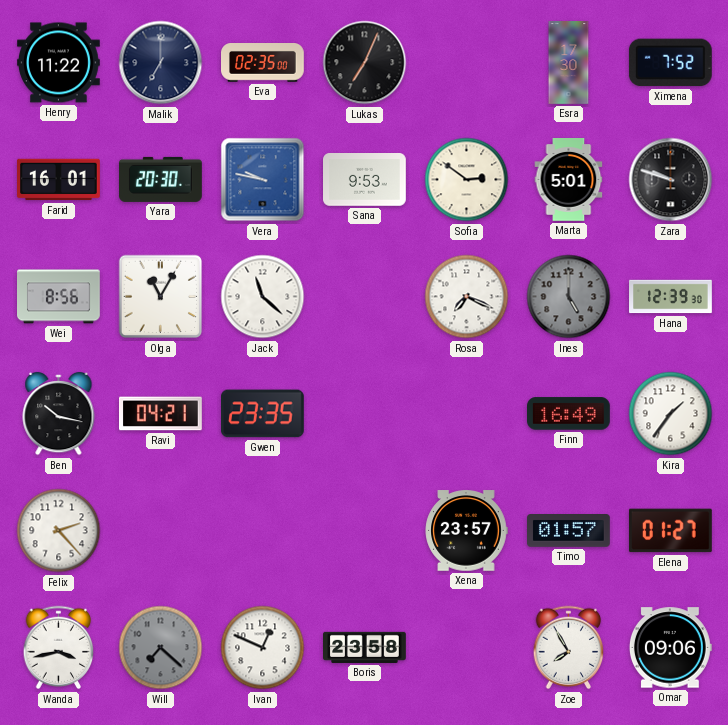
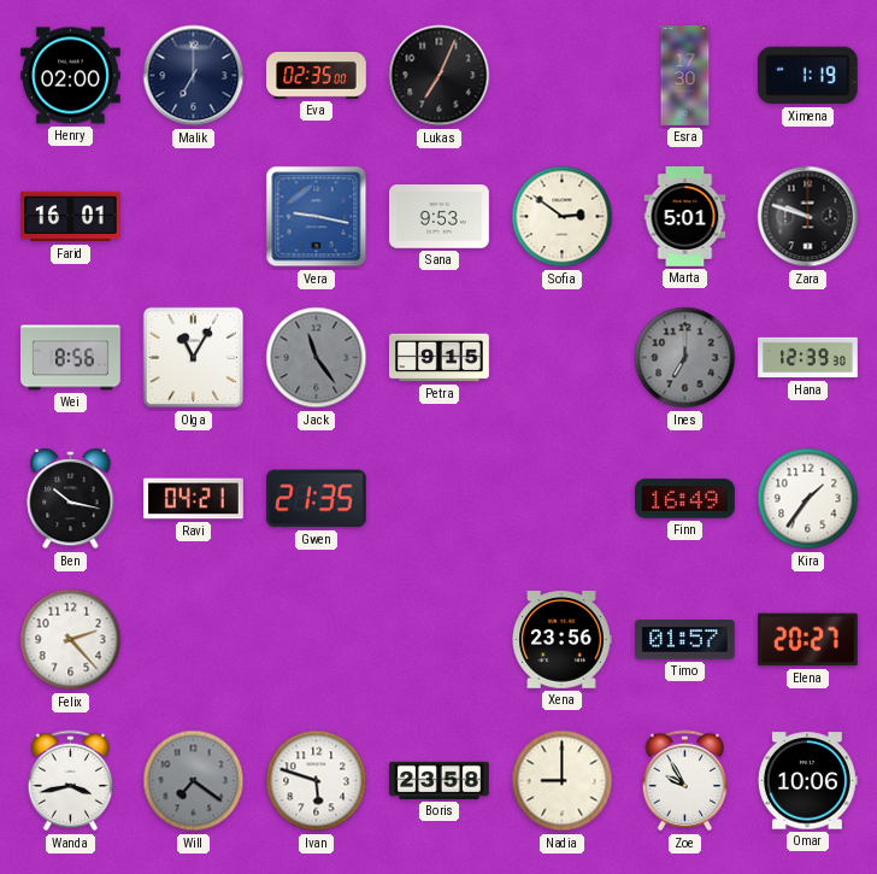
Henry: 11:22 -> 02:00
Ximena: 7:52 -> 1:19
Yara: 20:30 -> none
Vera: 9:47 -> 9:17
Jack: 11:22 -> 11:24
Jack dial: white -> grey
Petra: none -> 9:15
Rosa: 7:19 -> none
Ines: 5:00 -> 7:00
Gwen: 23:35 -> 21:35
Xena: 23:57 -> 23:56
Elena: 01:27 -> 20:27
Will: 7:22 -> 7:21
Ivan: 12:49 -> 5:48
Nadia: none -> 9:00
Zoe: 7:55 -> 9:55
Omar: 09:06 -> 10:06
